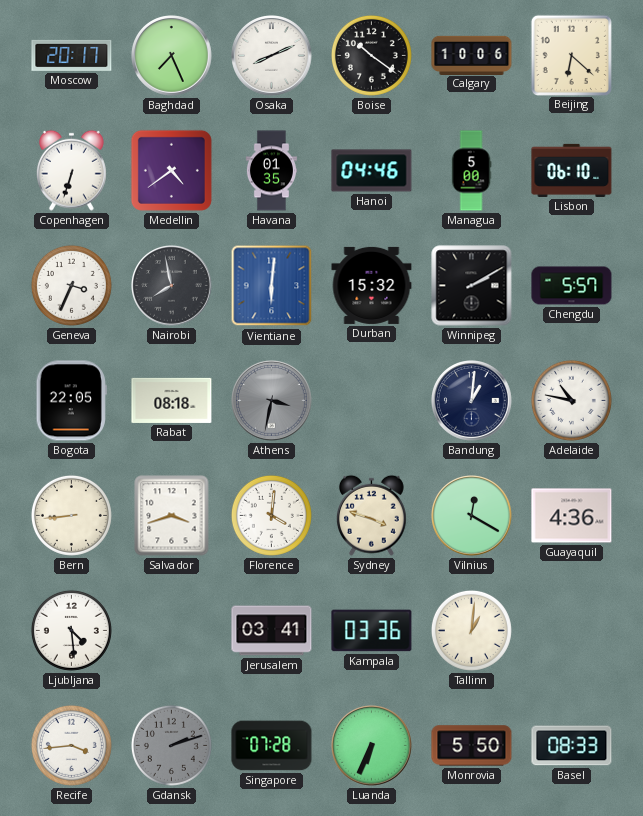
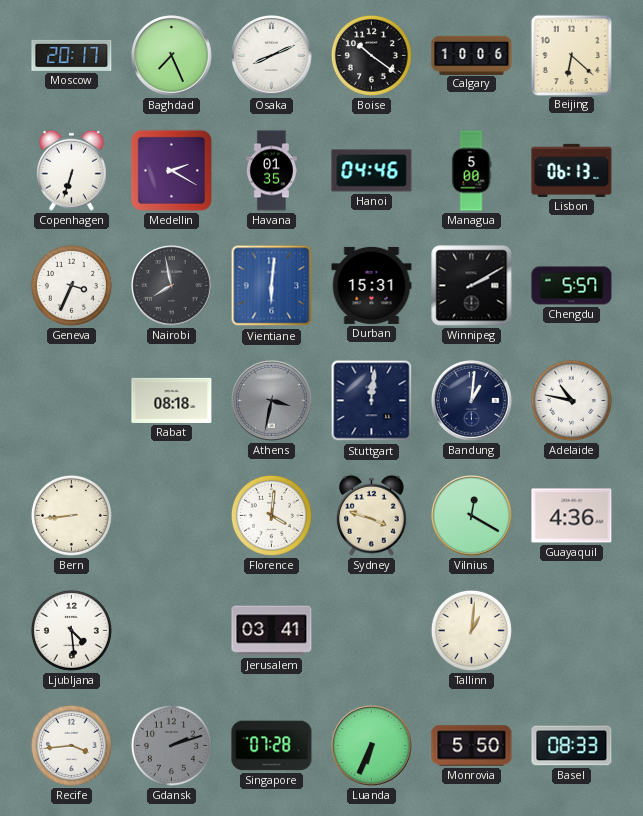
Medellin: 4:39 -> 2:20
Lisbon: 06:10 -> 06:13
Durban: 15:32 -> 15:31
Bogota: 22:05 -> none
Stuttgart: none -> 12:01
Salvador: 3:42 -> none
Kampala: 03:36 -> none
